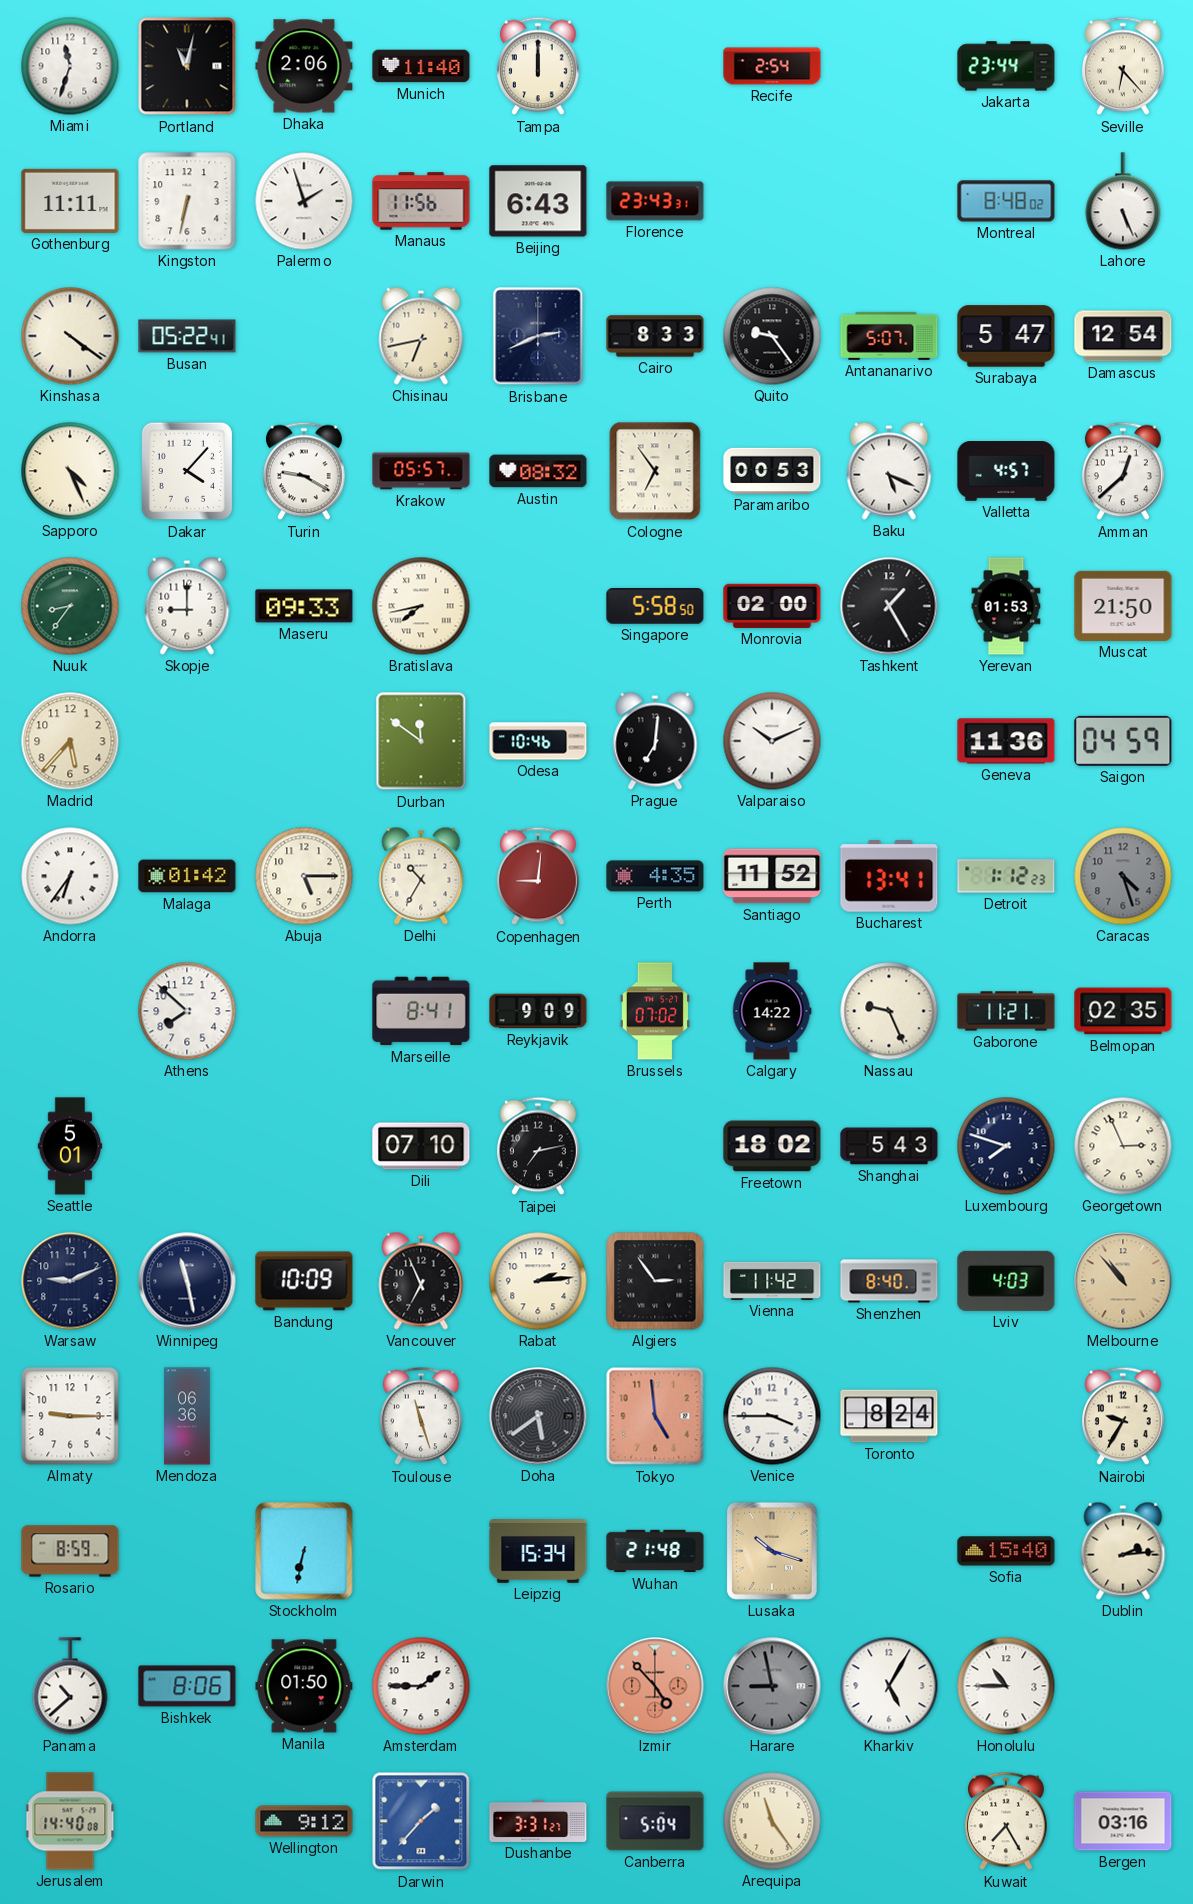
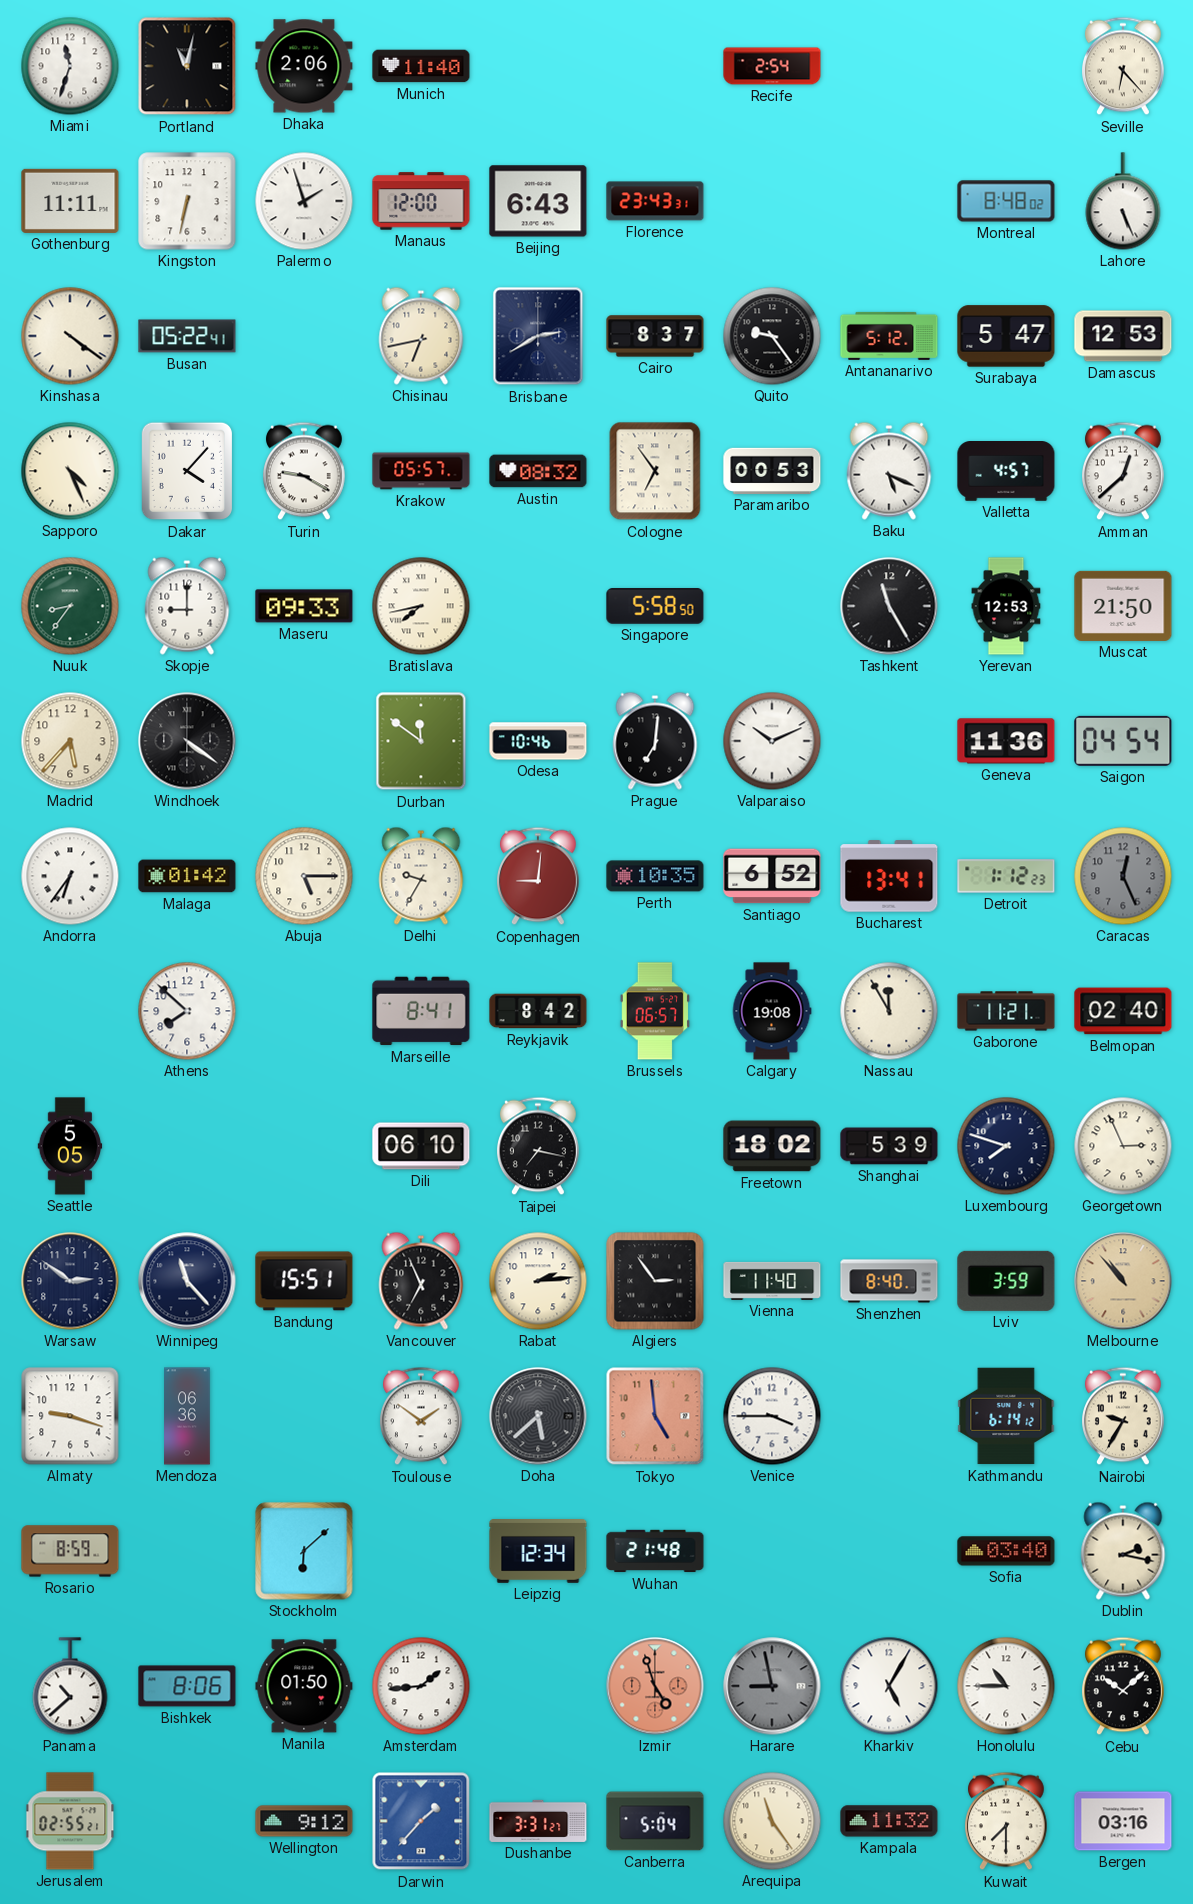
Tampa: 12:00 -> none
Jakarta: 23:44 -> none
Manaus: 11:56 -> 12:00
Brisbane: 2:41 -> 2:40
Cairo: 8:33 -> 8:37
Antananarivo: 5:07 -> 5:12
Damascus: 12:54 -> 12:53
Monrovia: 02:00 -> none
Tashkent: 1:25 -> 11:25
Yerevan: 01:53 -> 12:53
Windhoek: none -> 4:21
Saigon: 04:59 -> 04:54
Delhi: 10:35 -> 9:35
Perth: 4:35 -> 10:35
Santiago: 11:52 -> 6:52
Caracas: 4:27 -> 12:26
Reykjavik: 9:09 -> 8:42
Brussels: 07:02 -> 06:57
Calgary: 14:22 -> 19:08
Nassau: 9:26 -> 11:55
Belmopan: 02:35 -> 02:40
Seattle: 5:01 -> 5:05
Dili: 07:10 -> 06:10
Taipei: 7:13 -> 7:17
Shanghai: 5:43 -> 5:39
Warsaw: 9:11 -> 2:51
Winnipeg: 11:28 -> 11:23
Bandung: 10:09 -> 15:51
Vienna: 11:42 -> 11:40
Lviv: 4:03 -> 3:59
Almaty: 9:15 -> 9:18
Toulouse: 11:27 -> 1:51
Doha: 5:39 -> 5:38
Toronto: 8:24 -> none
Kathmandu: none -> 6:14
Stockholm: 6:32 -> 6:08
Leipzig: 15:34 -> 12:34
Lusaka: 10:18 -> none
Sofia: 15:40 -> 03:40
Dublin: 2:14 -> 2:17
Amsterdam: 1:45 -> 1:44
Izmir: 4:53 -> 4:57
Cebu: none -> 10:08
Jerusalem: 14:40 -> 02:55
Kampala: none -> 11:32
Kuwait: 7:25 -> 7:30
